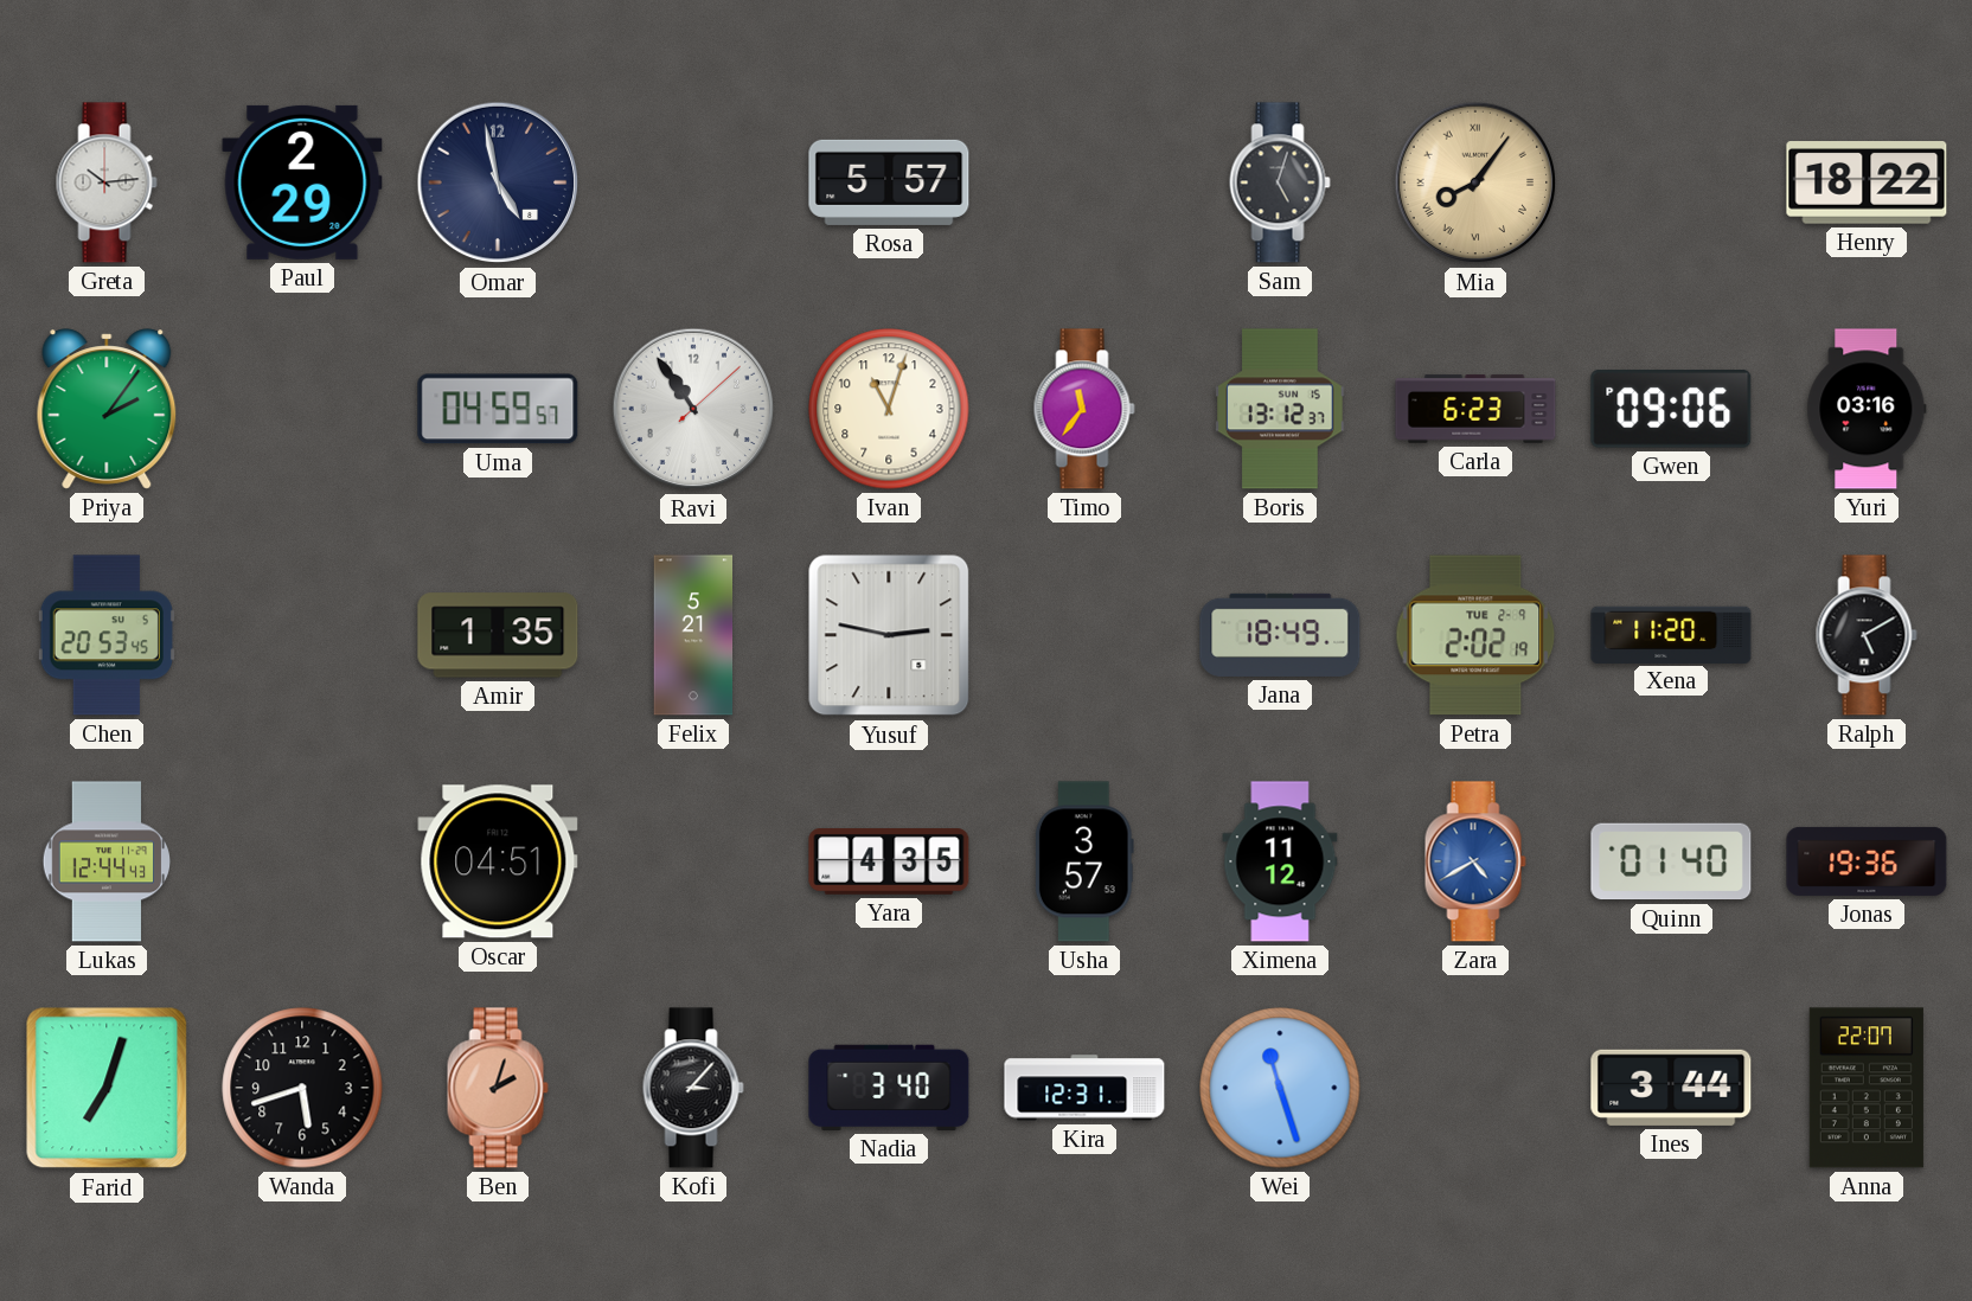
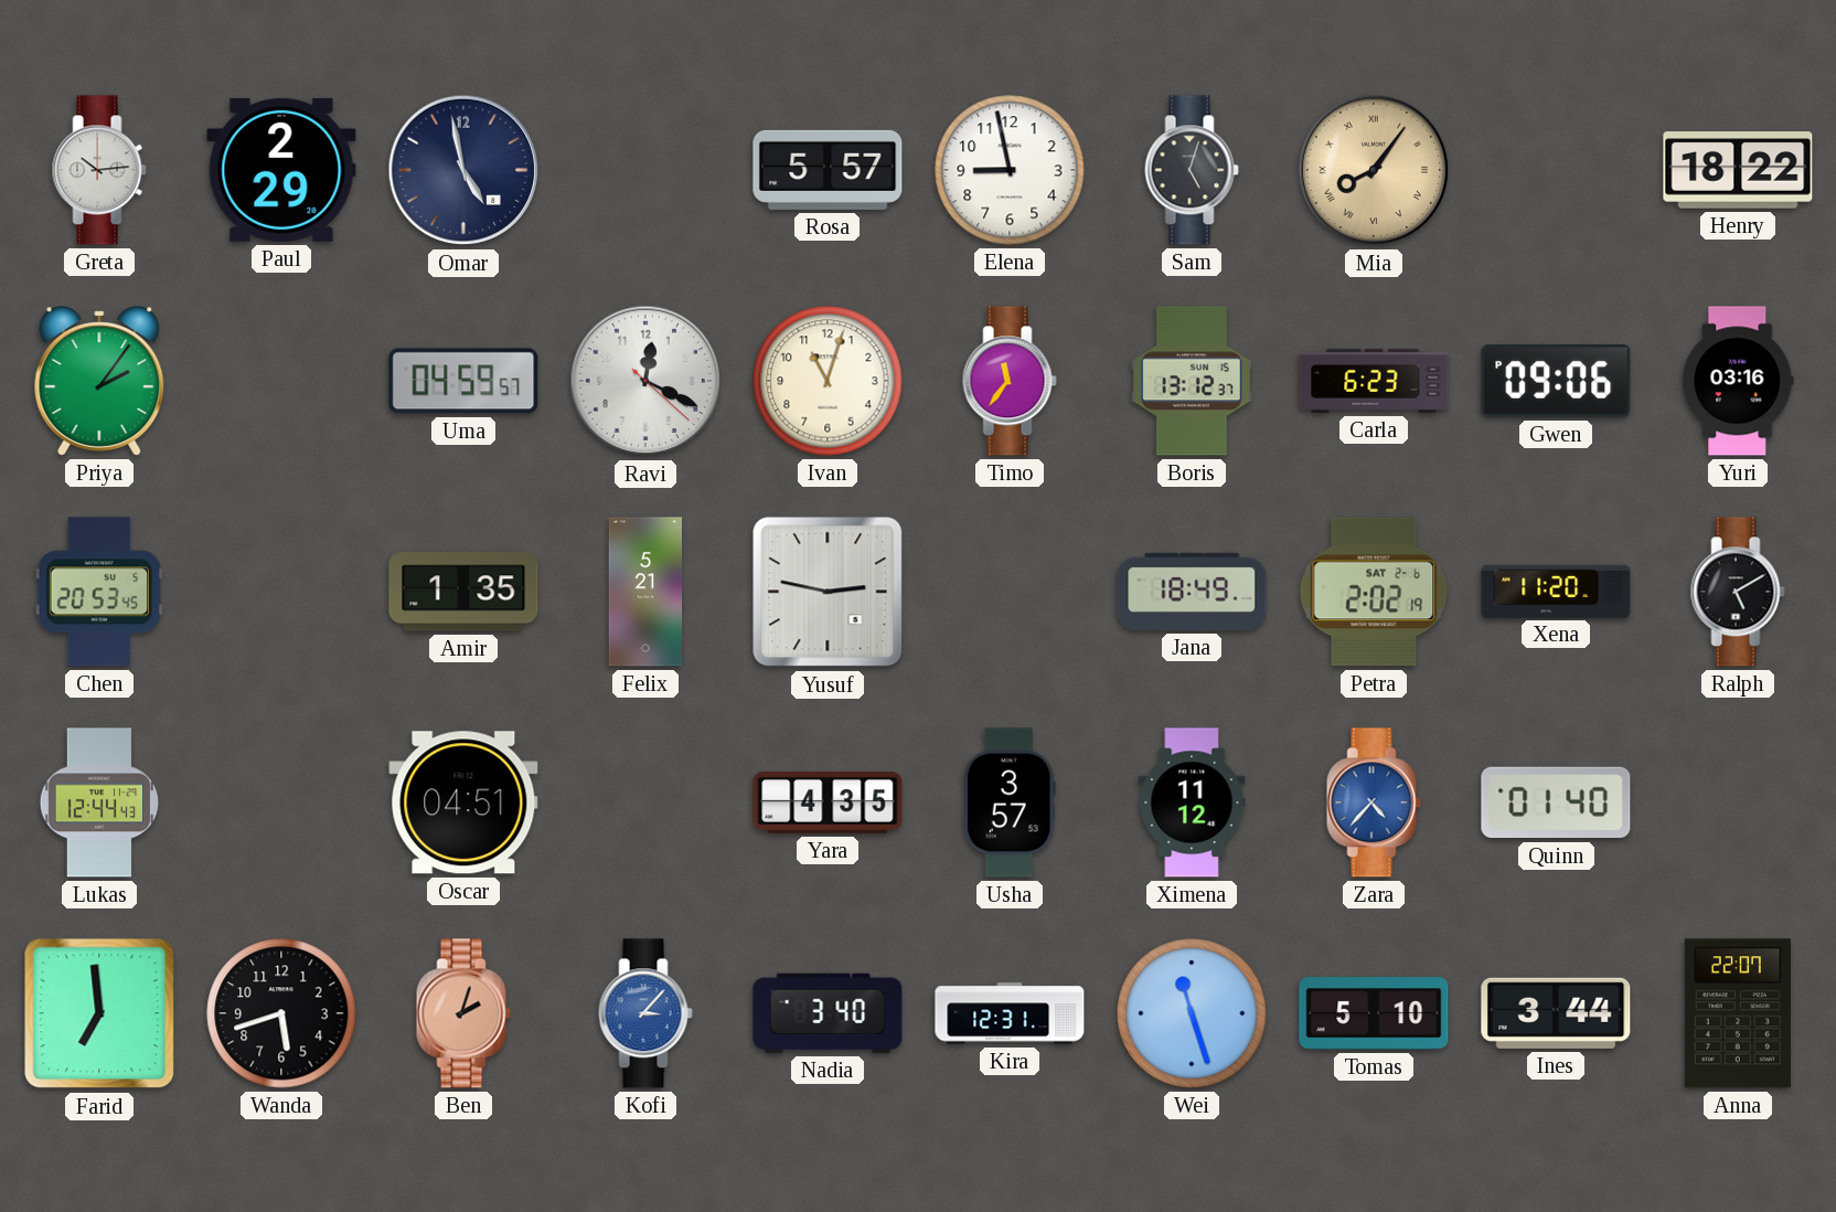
Elena: none -> 8:58
Ravi: 10:54 -> 12:19
Petra date: TUE 2-9 -> SAT 2-6
Zara: 4:40 -> 4:37
Jonas: 19:36 -> none
Farid: 7:03 -> 6:59
Kofi dial: black -> blue
Tomas: none -> 5:10
